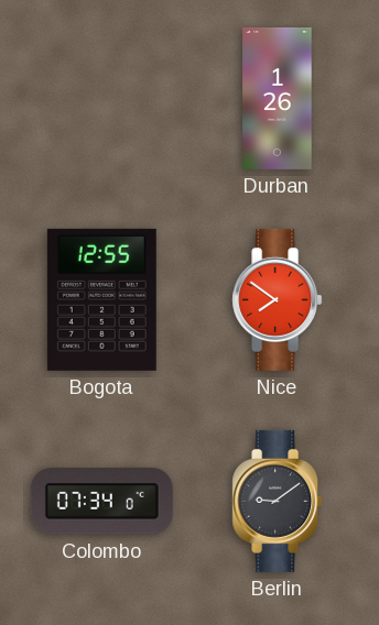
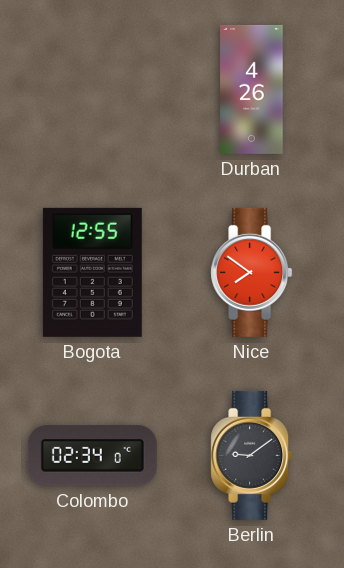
Durban: 1:26 -> 4:26
Colombo: 07:34 -> 02:34
